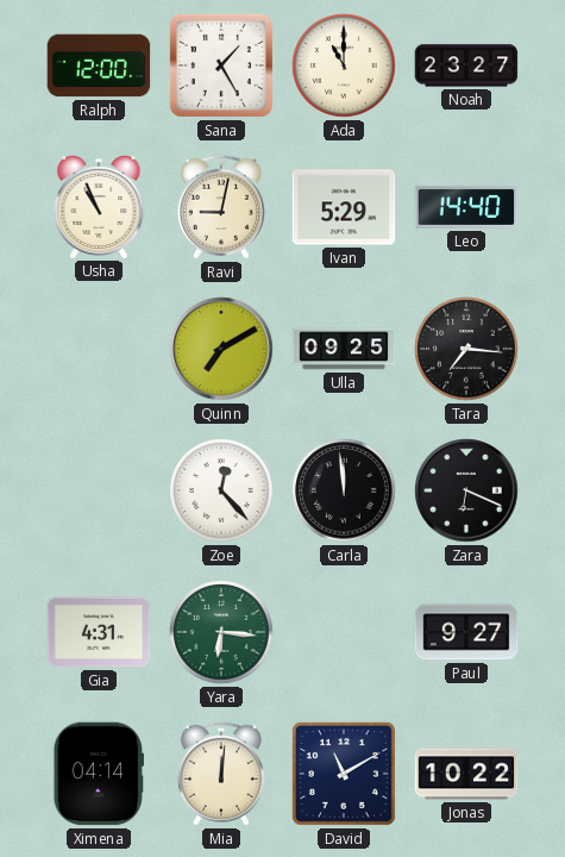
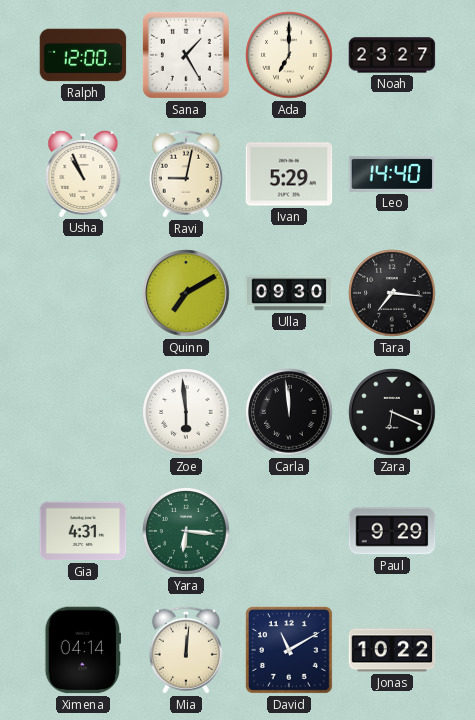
Ada: 11:00 -> 7:00
Ulla: 09:25 -> 09:30
Zoe: 12:23 -> 5:59
Paul: 9:27 -> 9:29
